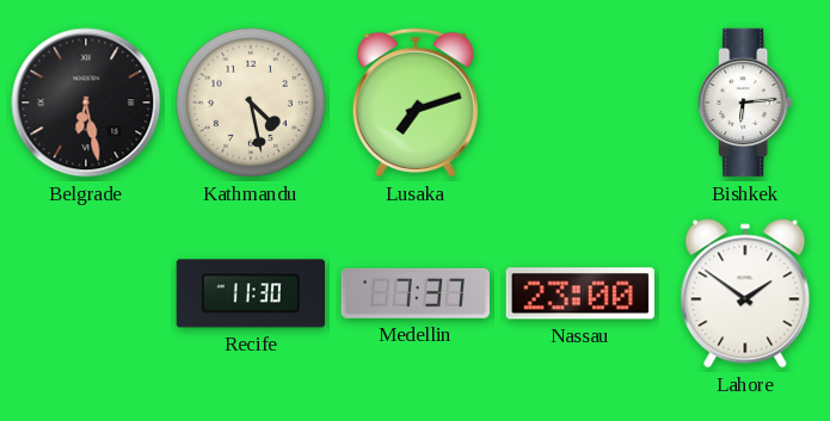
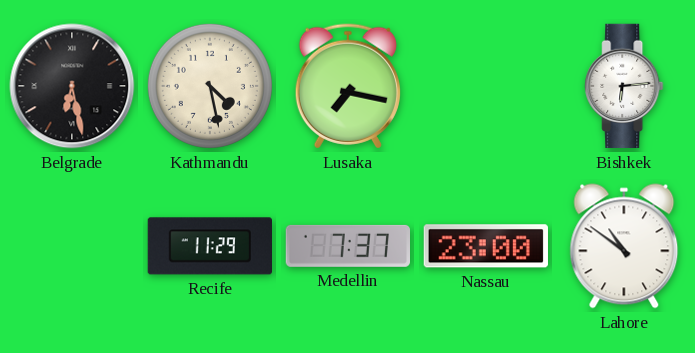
Lusaka: 7:12 -> 7:17
Recife: 11:30 -> 11:29
Lahore: 1:51 -> 10:51
